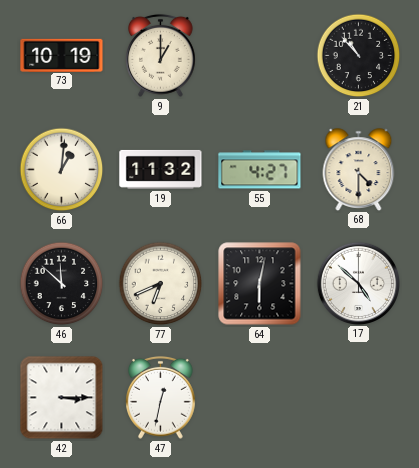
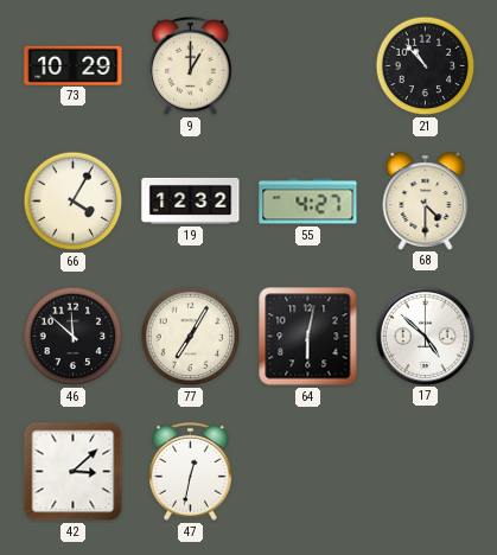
73: 10:19 -> 10:29
66: 1:01 -> 4:05
19: 11:32 -> 12:32
77: 6:41 -> 7:05
42: 3:15 -> 3:08
